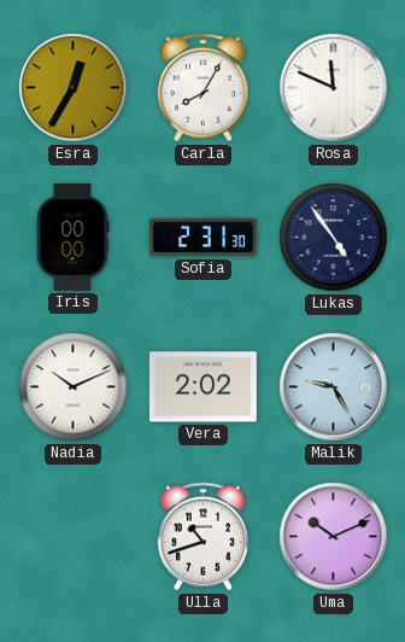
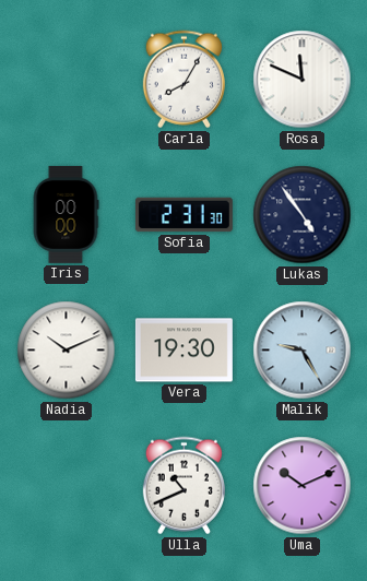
Esra: 12:35 -> none
Vera: 2:02 -> 19:30
Ulla: 10:42 -> 10:41
